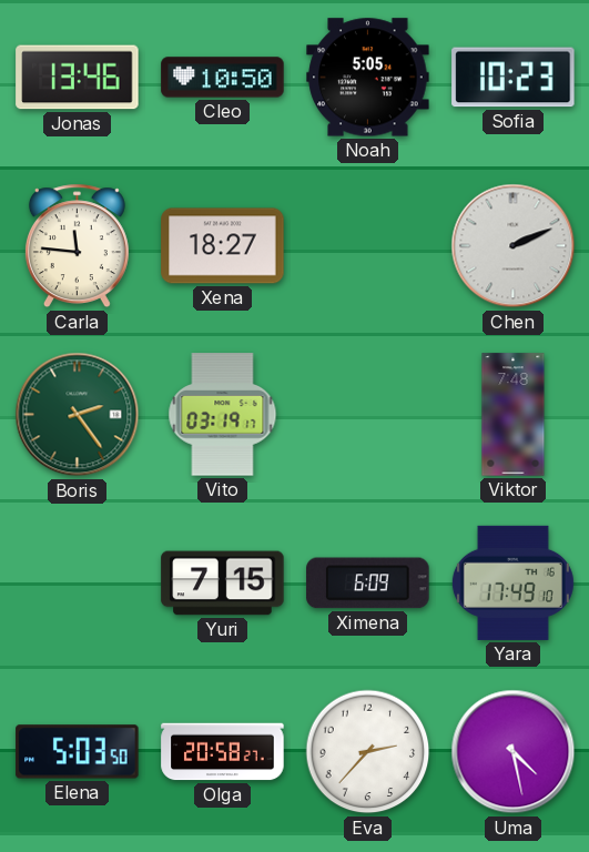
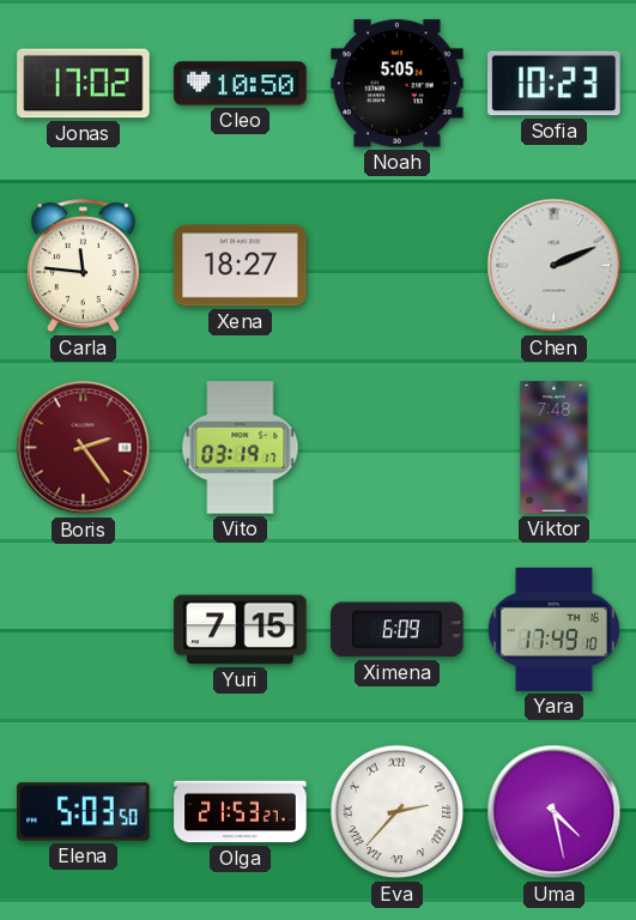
Jonas: 13:46 -> 17:02
Boris dial: green -> burgundy
Olga: 20:58 -> 21:53
Eva numerals: Arabic -> Roman
